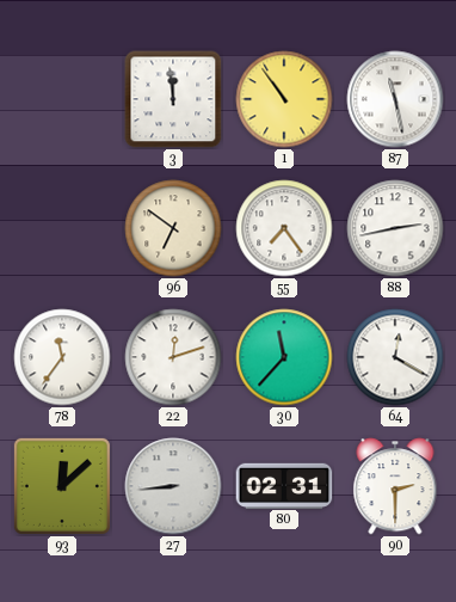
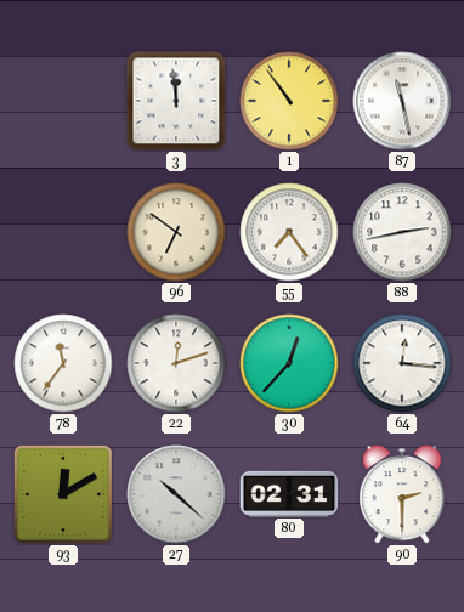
30: 11:37 -> 12:37
64: 12:20 -> 12:16
93: 12:08 -> 12:10
27: 8:44 -> 10:22
